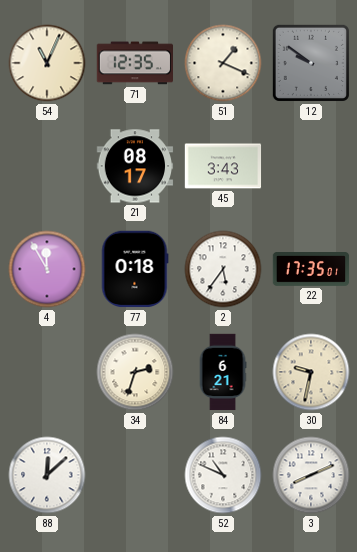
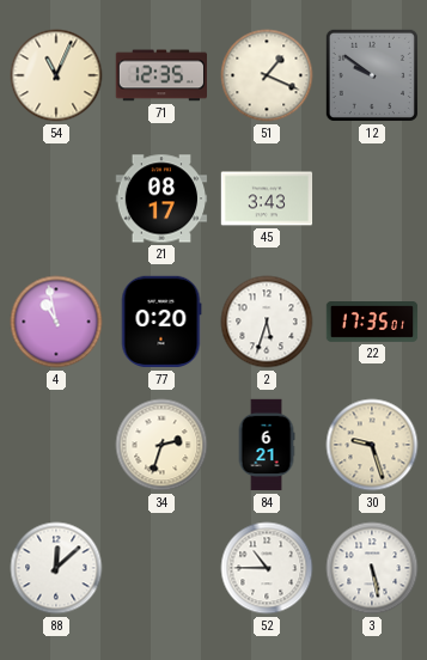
4: 11:55 -> 10:58
77: 0:18 -> 0:20
2: 5:36 -> 5:33
30: 9:32 -> 9:27
52: 10:49 -> 10:45
3: 8:11 -> 5:28
